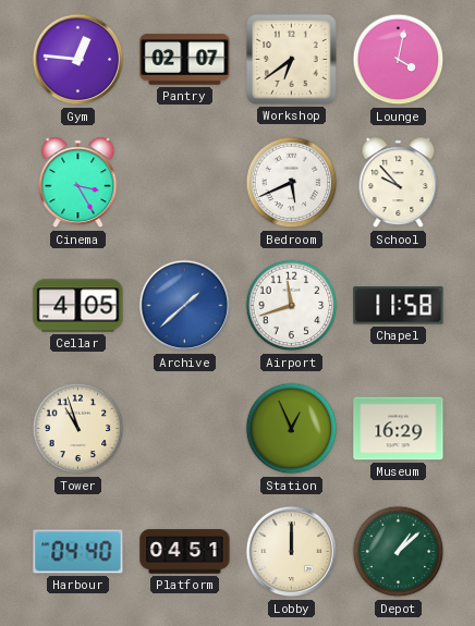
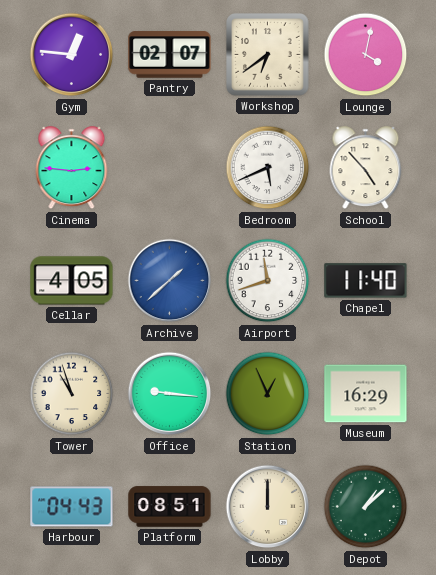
Cinema: 3:25 -> 2:46
School: 9:53 -> 4:53
Chapel: 11:58 -> 11:40
Office: none -> 9:16
Harbour: 04:40 -> 04:43
Platform: 04:51 -> 08:51
